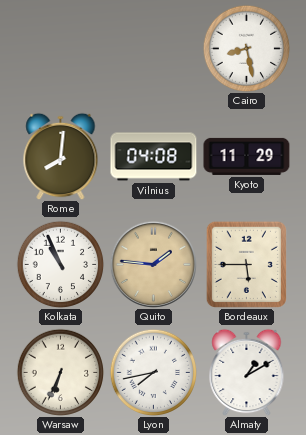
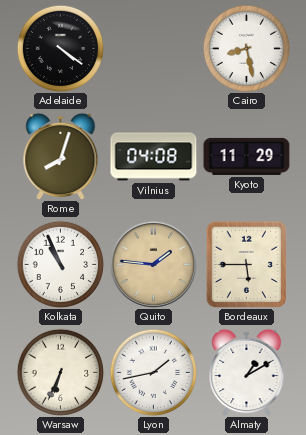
Adelaide: none -> 4:21
Rome: 8:01 -> 8:03
Lyon: 7:43 -> 1:43
